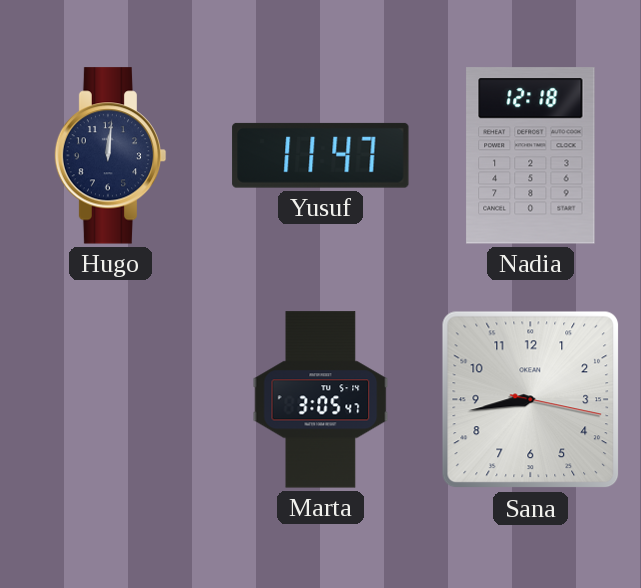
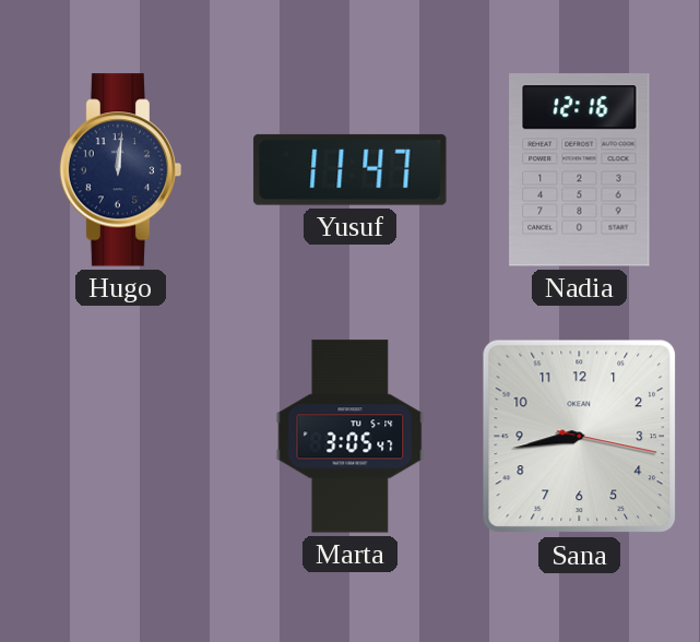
Nadia: 12:18 -> 12:16
